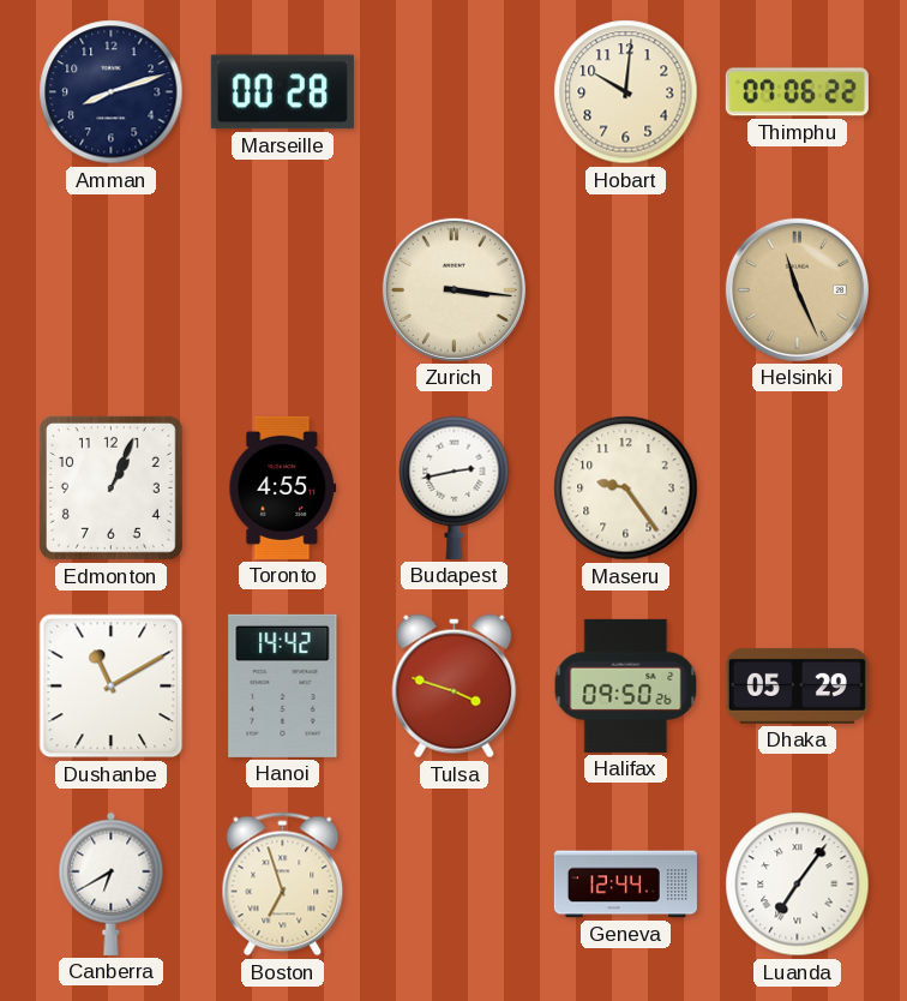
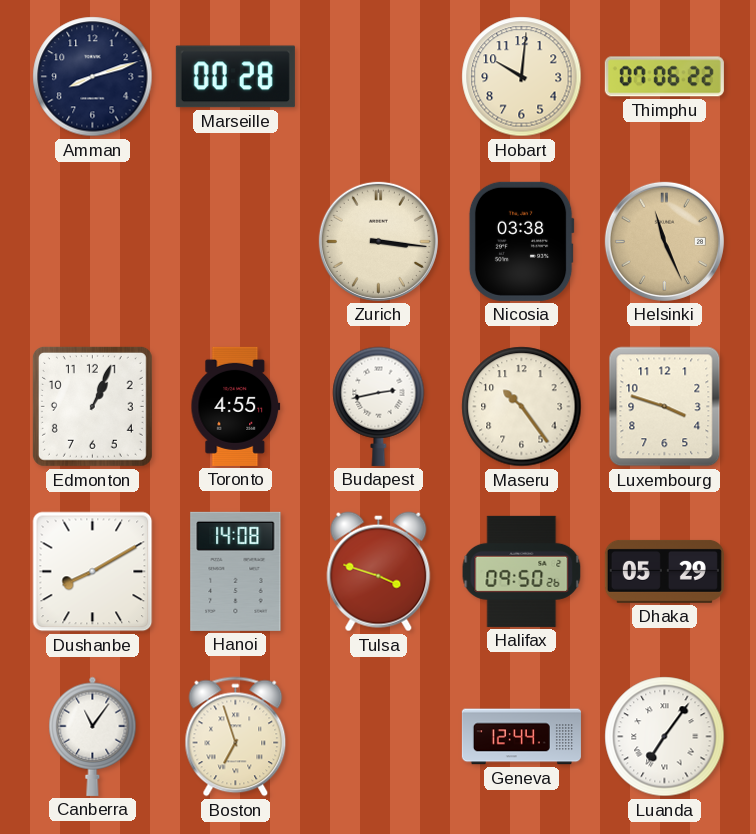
Nicosia: none -> 03:38
Maseru: 9:24 -> 10:24
Luxembourg: none -> 3:48
Dushanbe: 11:10 -> 8:10
Hanoi: 14:42 -> 14:08
Canberra: 6:40 -> 11:06
